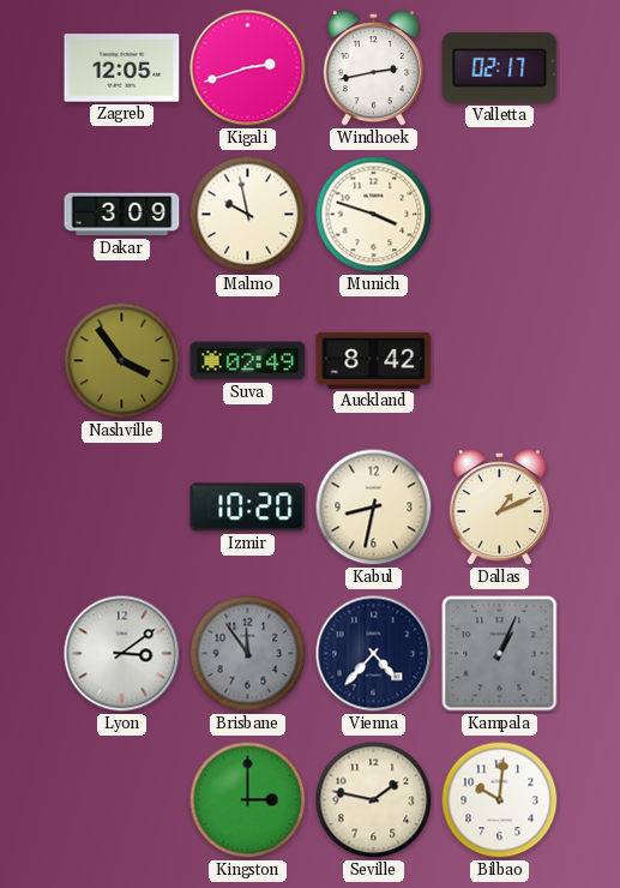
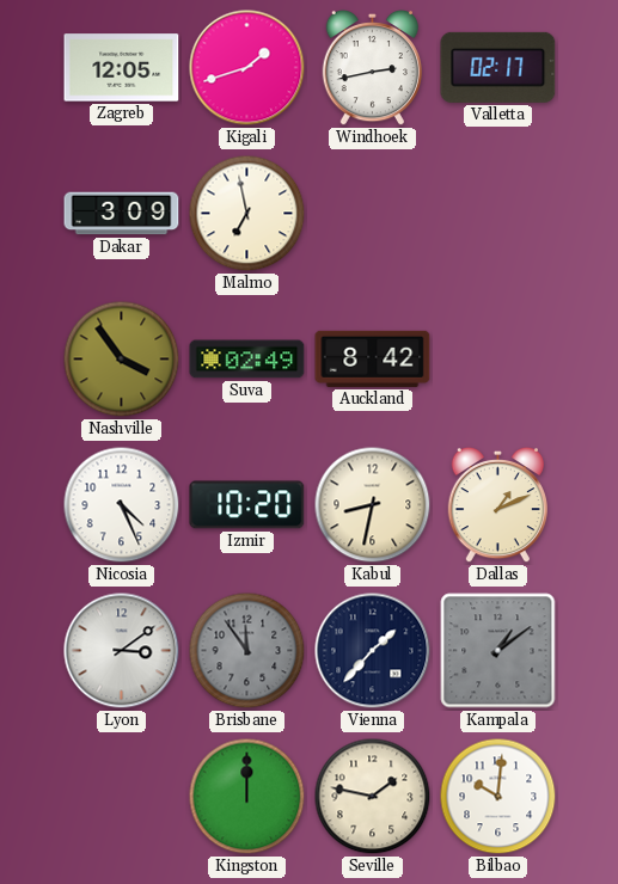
Kigali: 2:42 -> 1:42
Malmo: 9:58 -> 6:58
Munich: 3:48 -> none
Nicosia: none -> 4:26
Vienna: 4:37 -> 1:37
Kampala: 1:04 -> 1:09
Kingston: 3:00 -> 12:00
